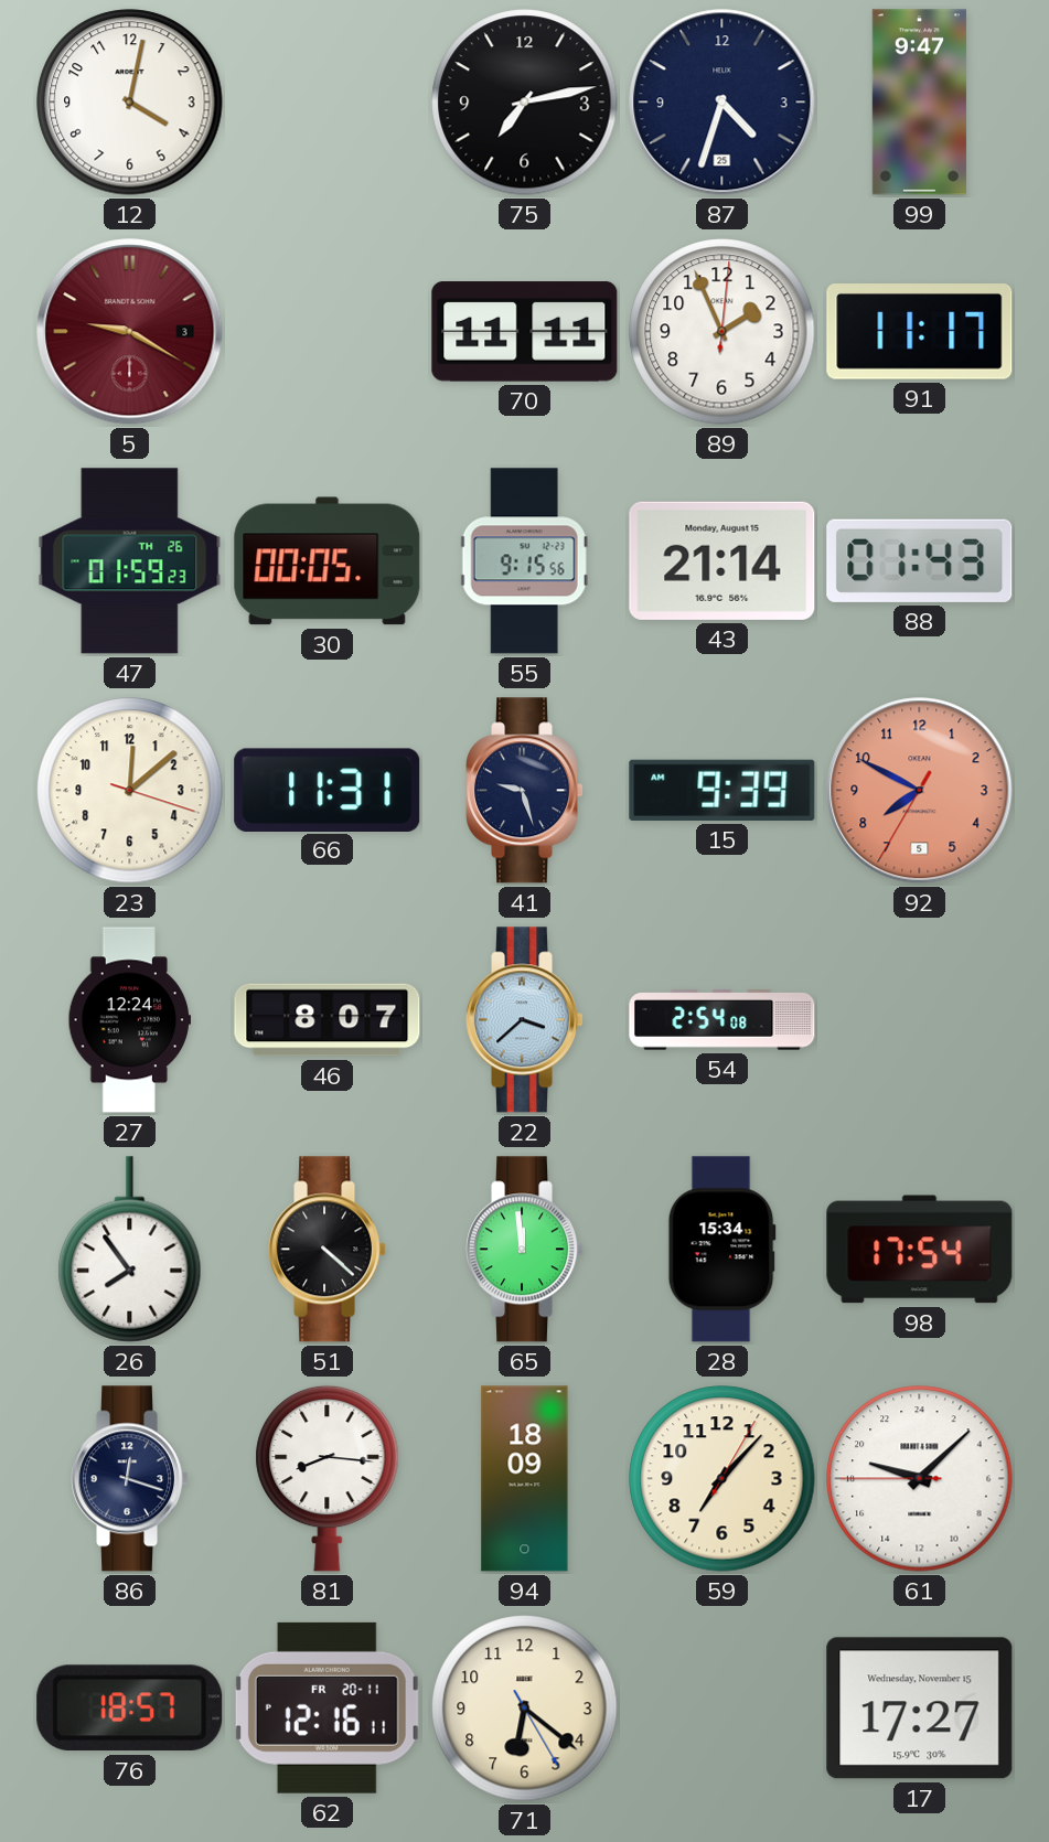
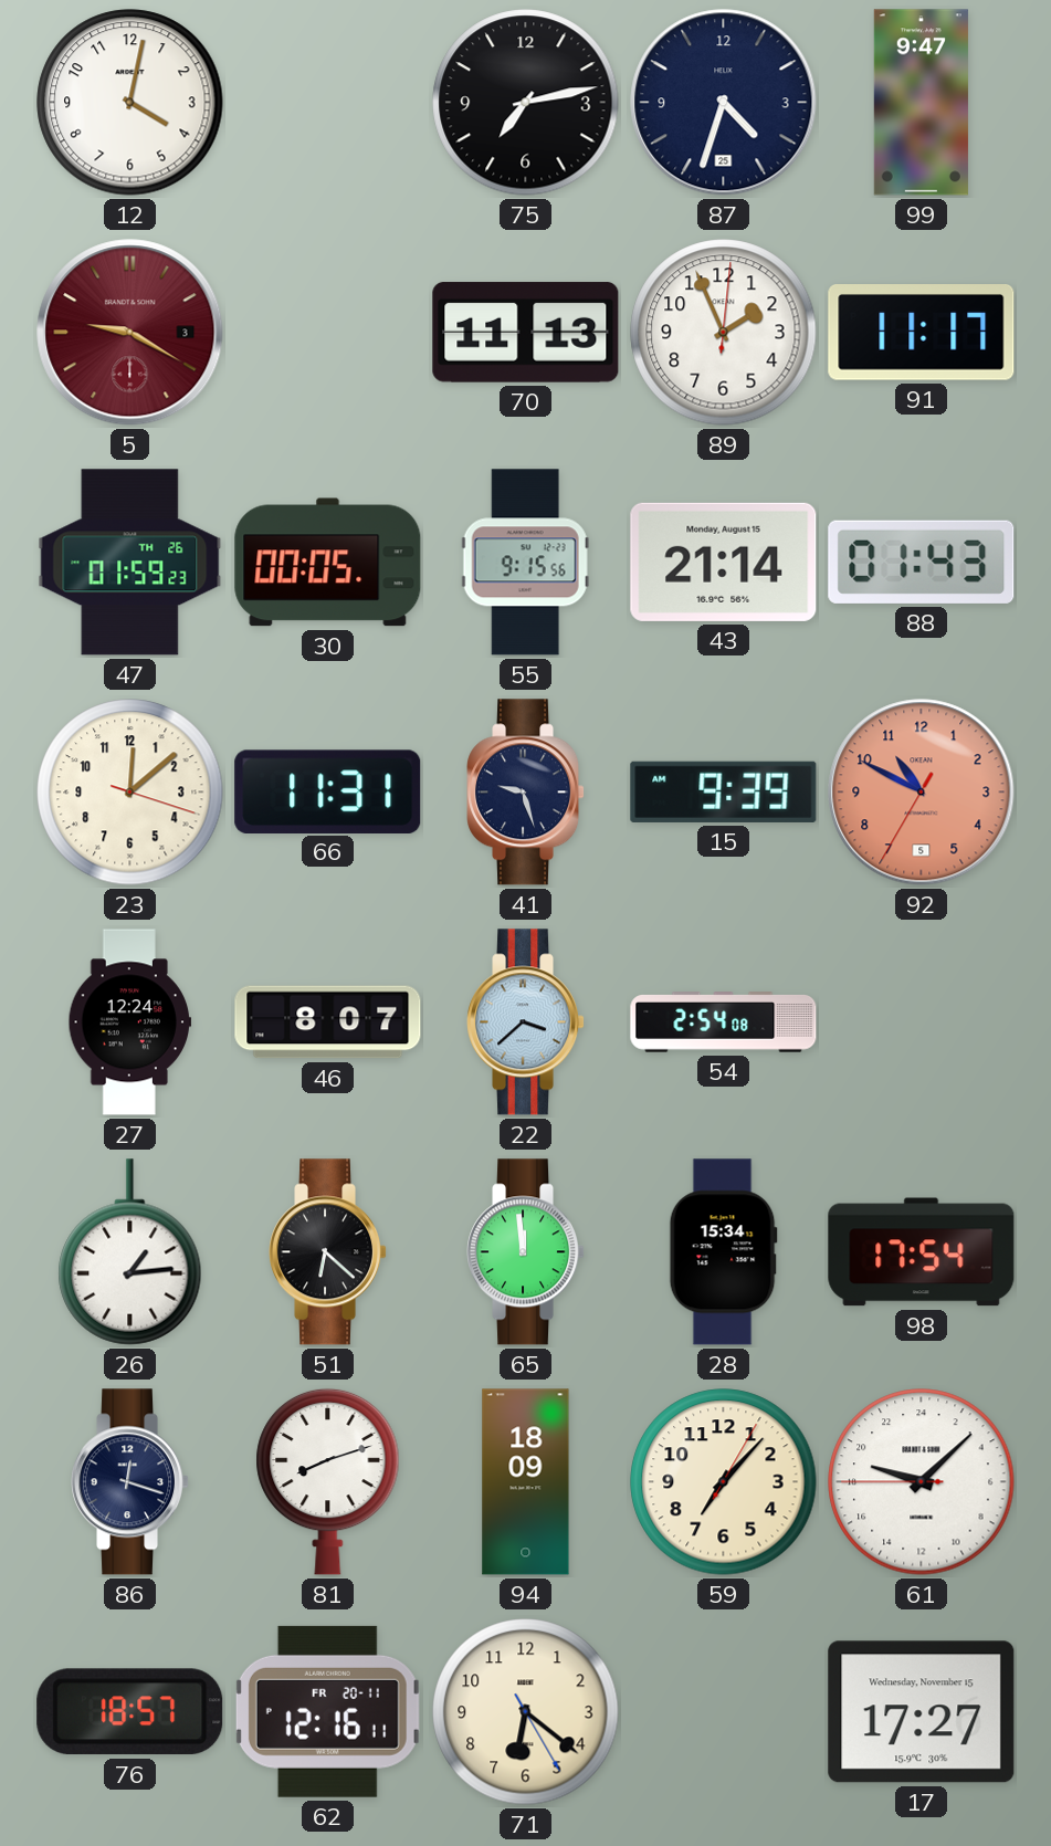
70: 11:11 -> 11:13
92: 7:49 -> 10:49
26: 7:54 -> 1:14
51: 4:22 -> 6:22
81: 8:16 -> 8:12
